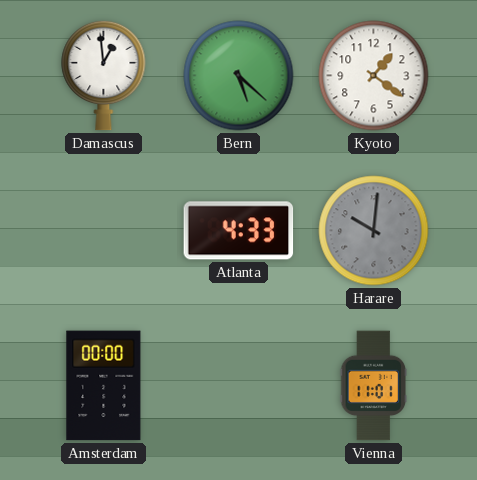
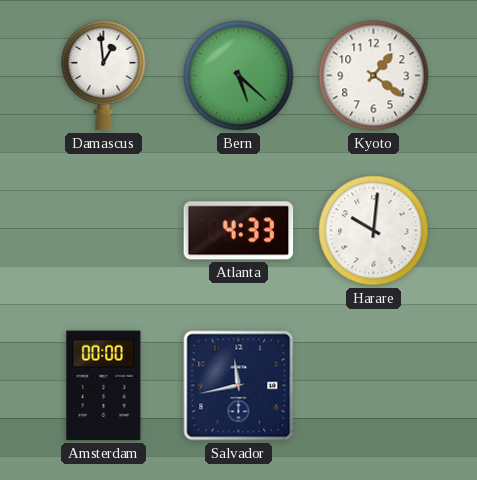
Harare dial: grey -> white
Salvador: none -> 11:43
Vienna: 11:01 -> none
